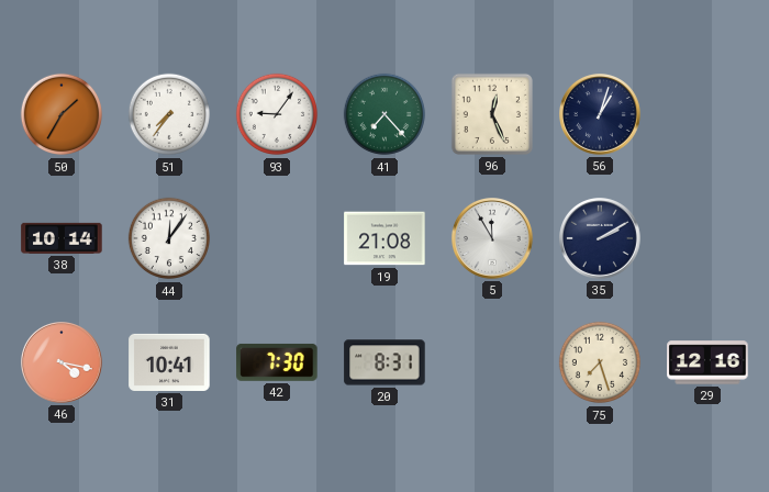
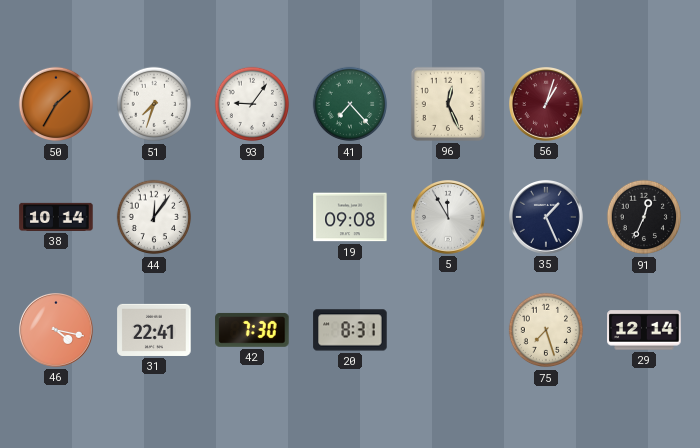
51: 7:36 -> 7:33
56 dial: navy -> burgundy
19: 21:08 -> 09:08
35: 2:10 -> 1:26
91: none -> 12:34
31: 10:41 -> 22:41
29: 12:16 -> 12:14
